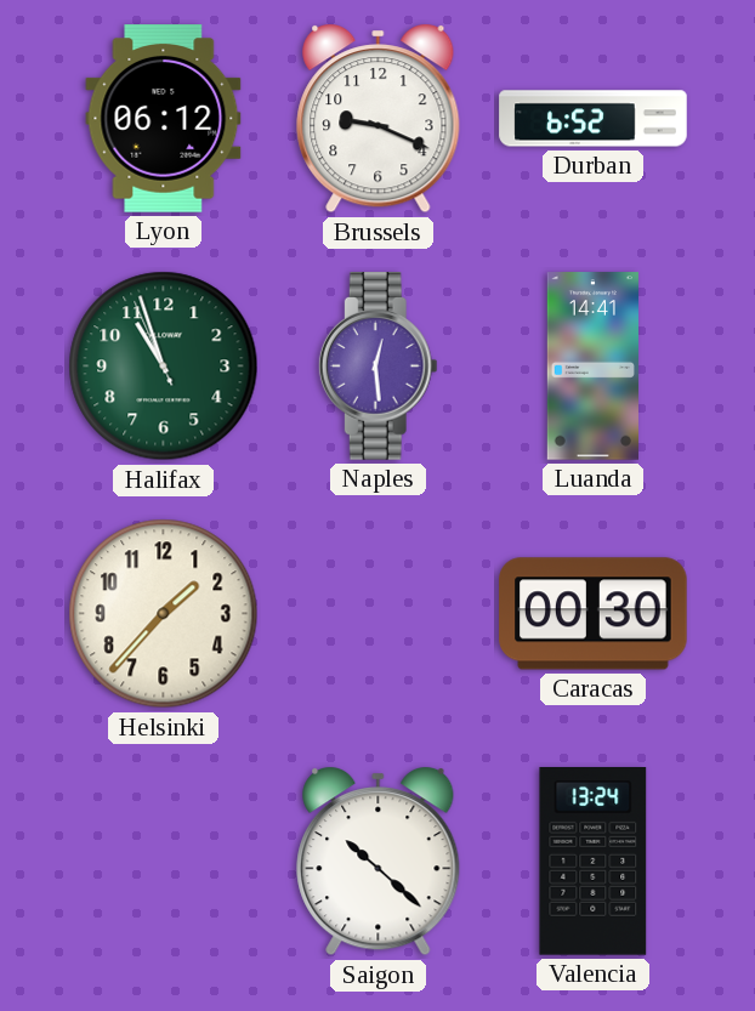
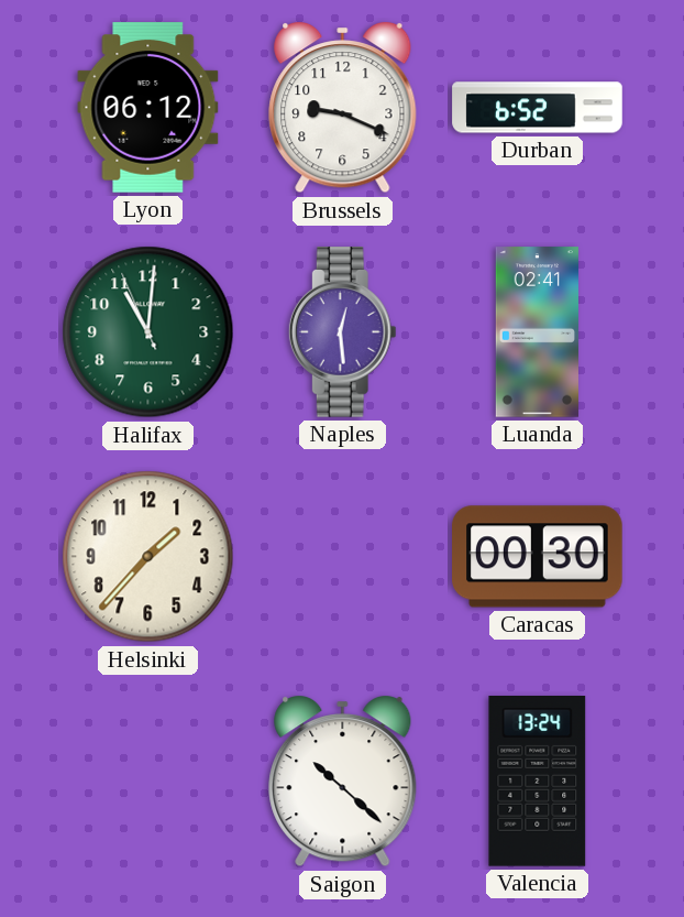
Halifax: 10:56 -> 11:00
Luanda: 14:41 -> 02:41
